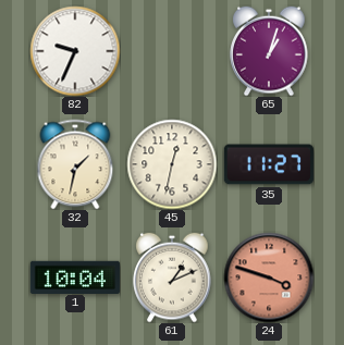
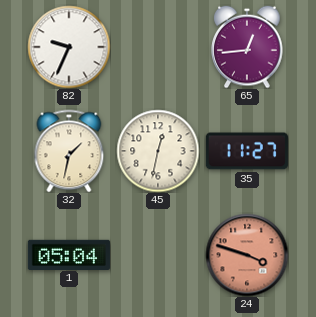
65: 1:03 -> 12:44
1: 10:04 -> 05:04
61: 1:11 -> none
